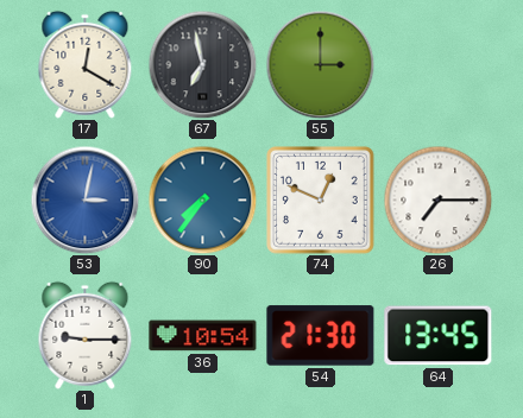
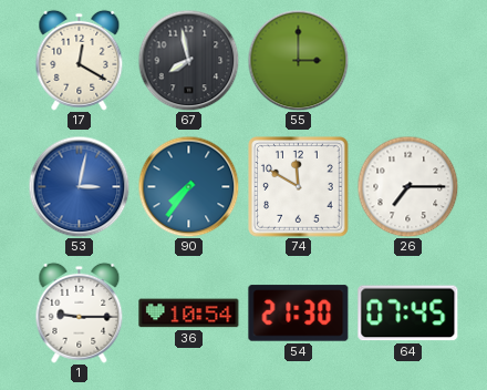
67: 6:58 -> 7:58
74: 12:49 -> 11:50
64: 13:45 -> 07:45
